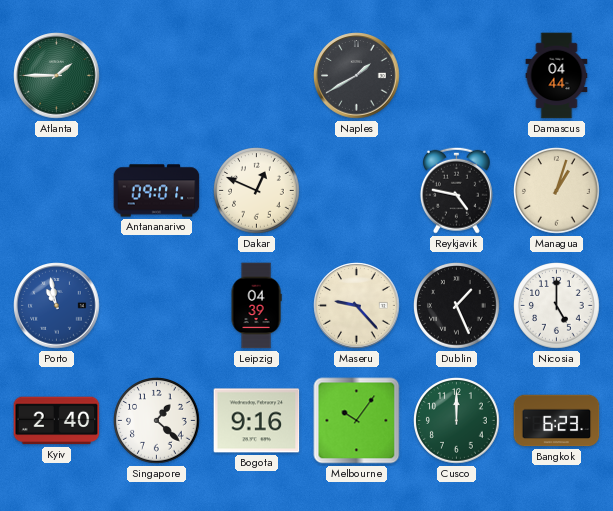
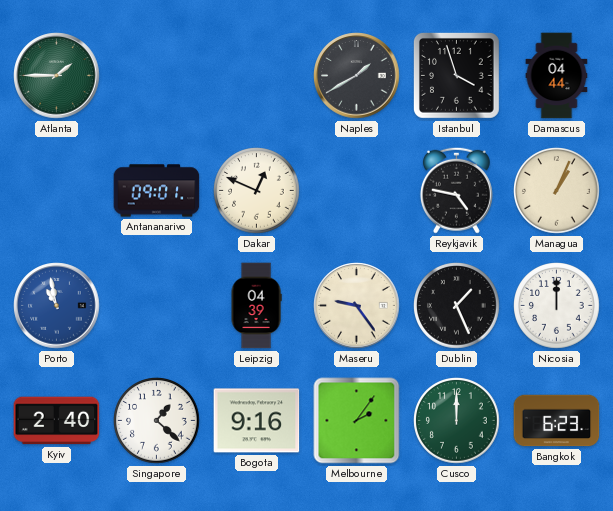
Istanbul: none -> 3:57
Managua: 1:03 -> 1:04
Maseru: 9:23 -> 9:24
Nicosia: 5:00 -> 12:00
Melbourne: 10:06 -> 2:06
